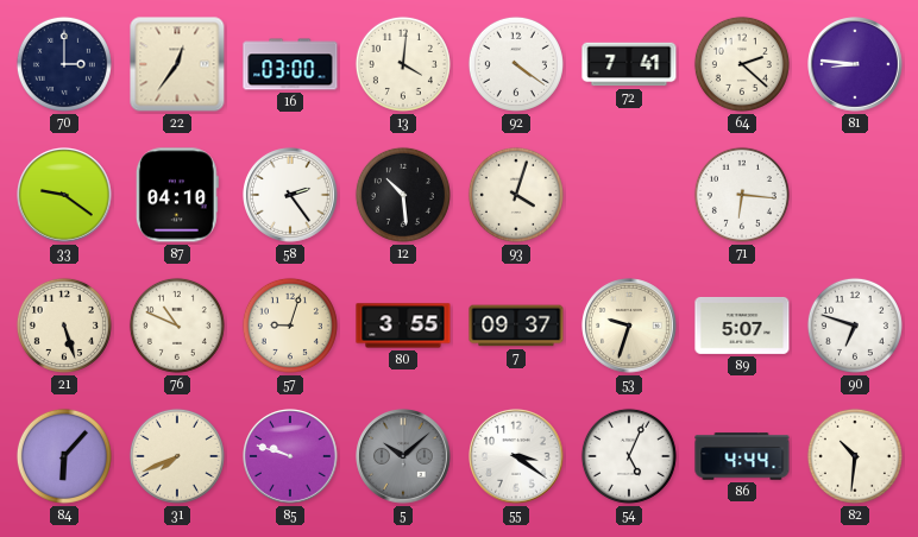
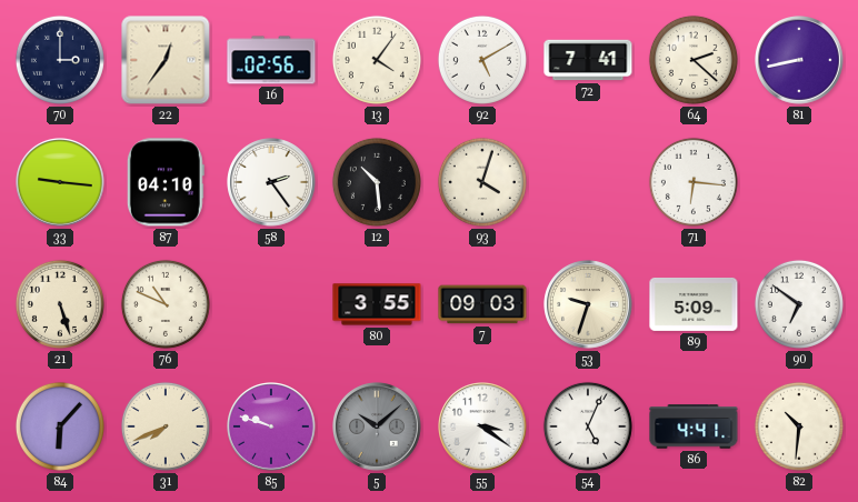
16: 03:00 -> 02:56
13: 4:01 -> 4:06
92: 4:21 -> 5:10
81: 8:46 -> 8:43
33: 9:21 -> 9:16
57: 9:03 -> none
7: 09:37 -> 09:03
89: 5:07 -> 5:09
90: 6:48 -> 6:51
86: 4:44 -> 4:41
